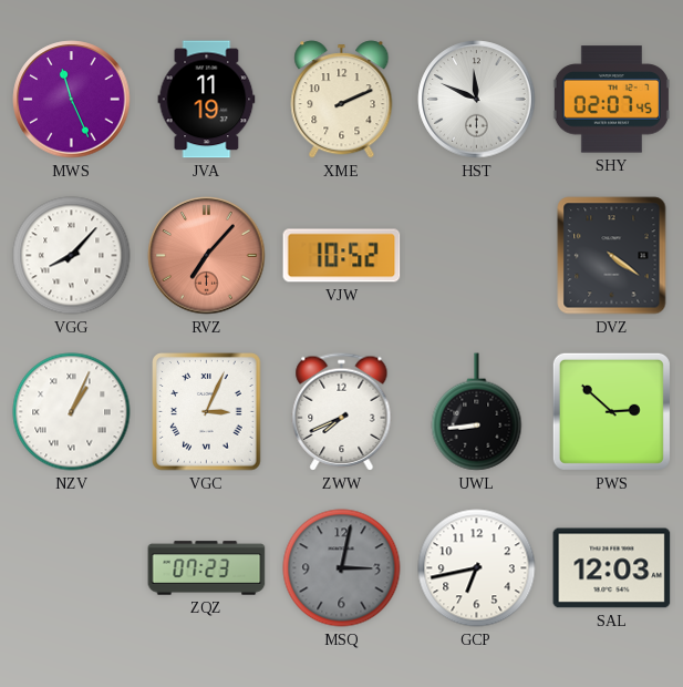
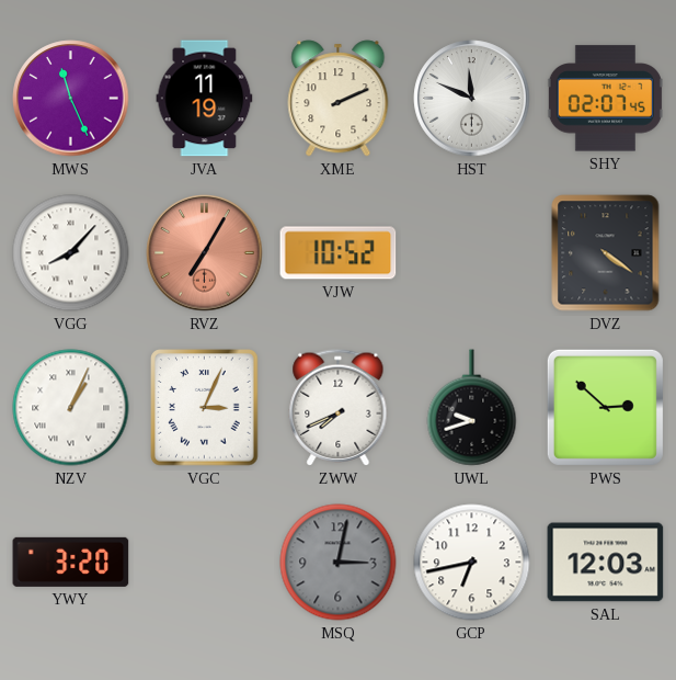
RVZ: 7:07 -> 7:05
UWL: 8:44 -> 9:42
YWY: none -> 3:20
ZQZ: 07:23 -> none
